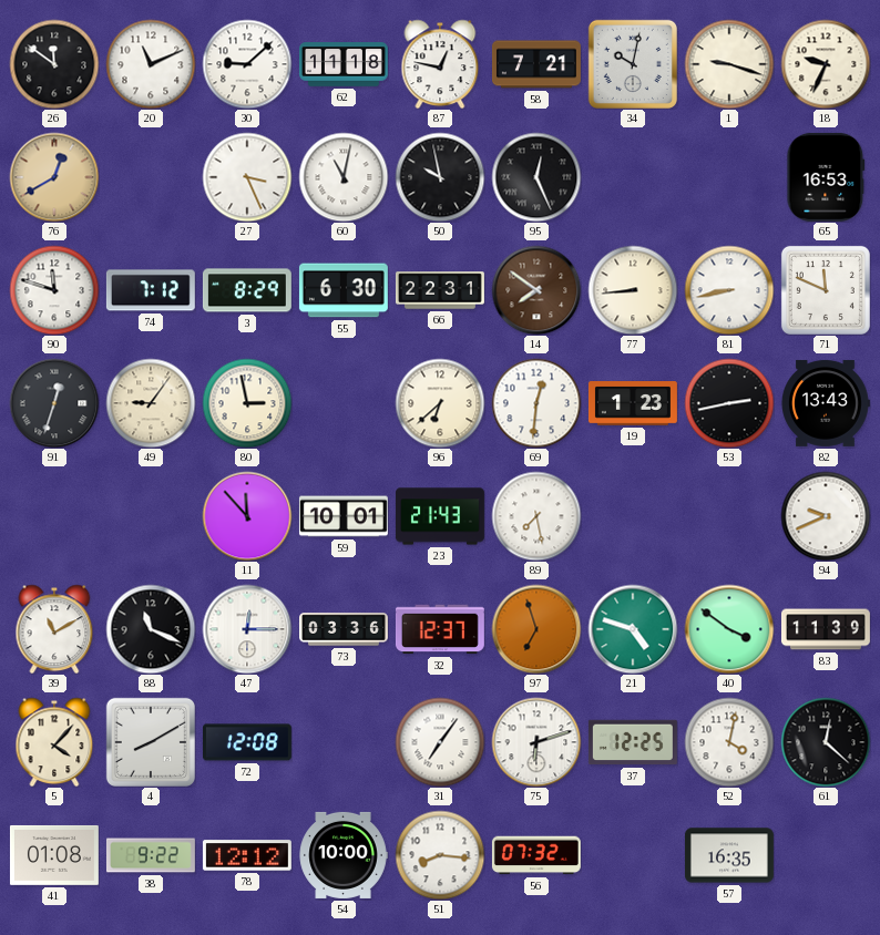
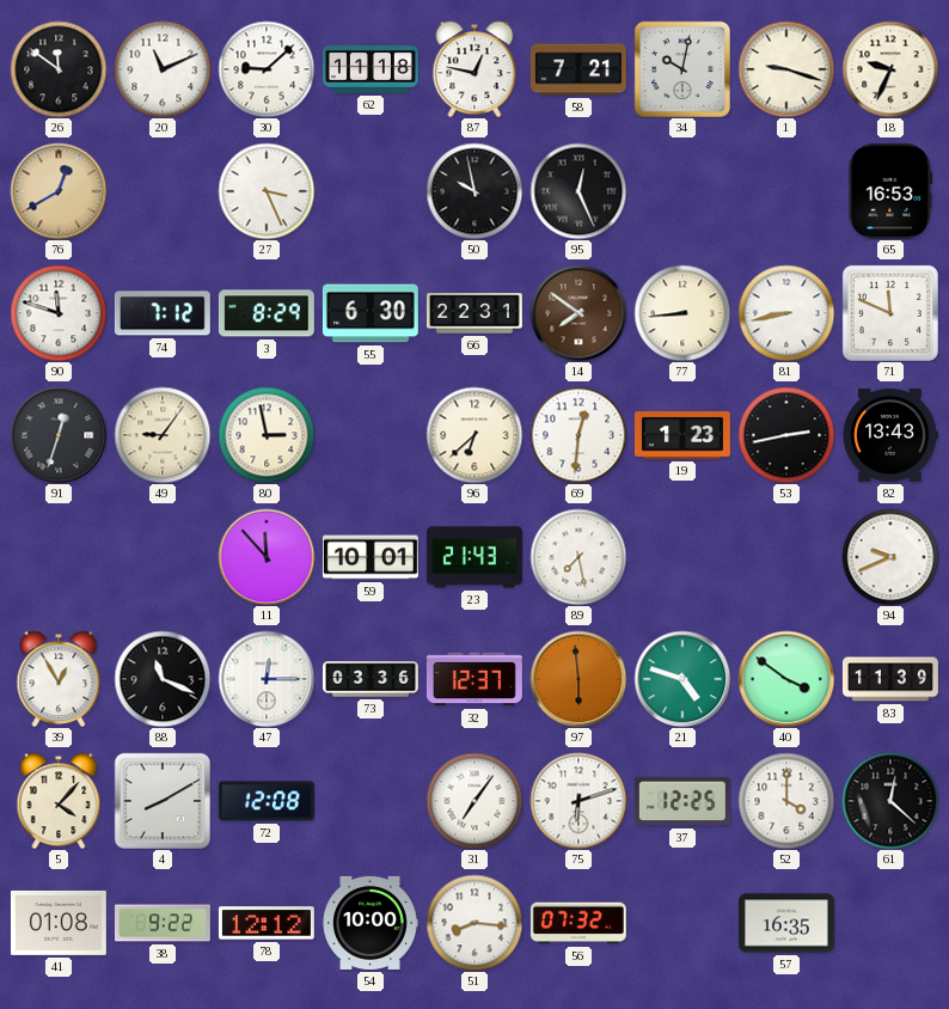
60: 11:02 -> none
39: 11:10 -> 12:55
97: 6:57 -> 5:59
52: 4:02 -> 4:00
